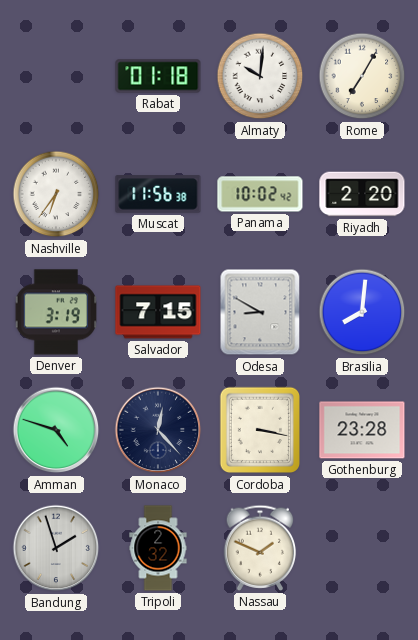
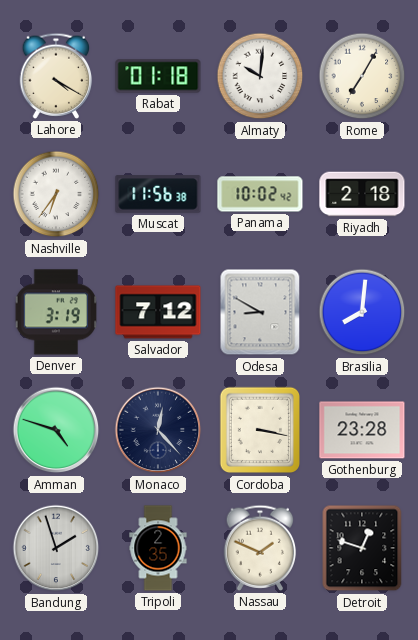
Lahore: none -> 4:20
Riyadh: 2:20 -> 2:18
Salvador: 7:15 -> 7:12
Tripoli: 2:32 -> 2:35
Detroit: none -> 12:48
